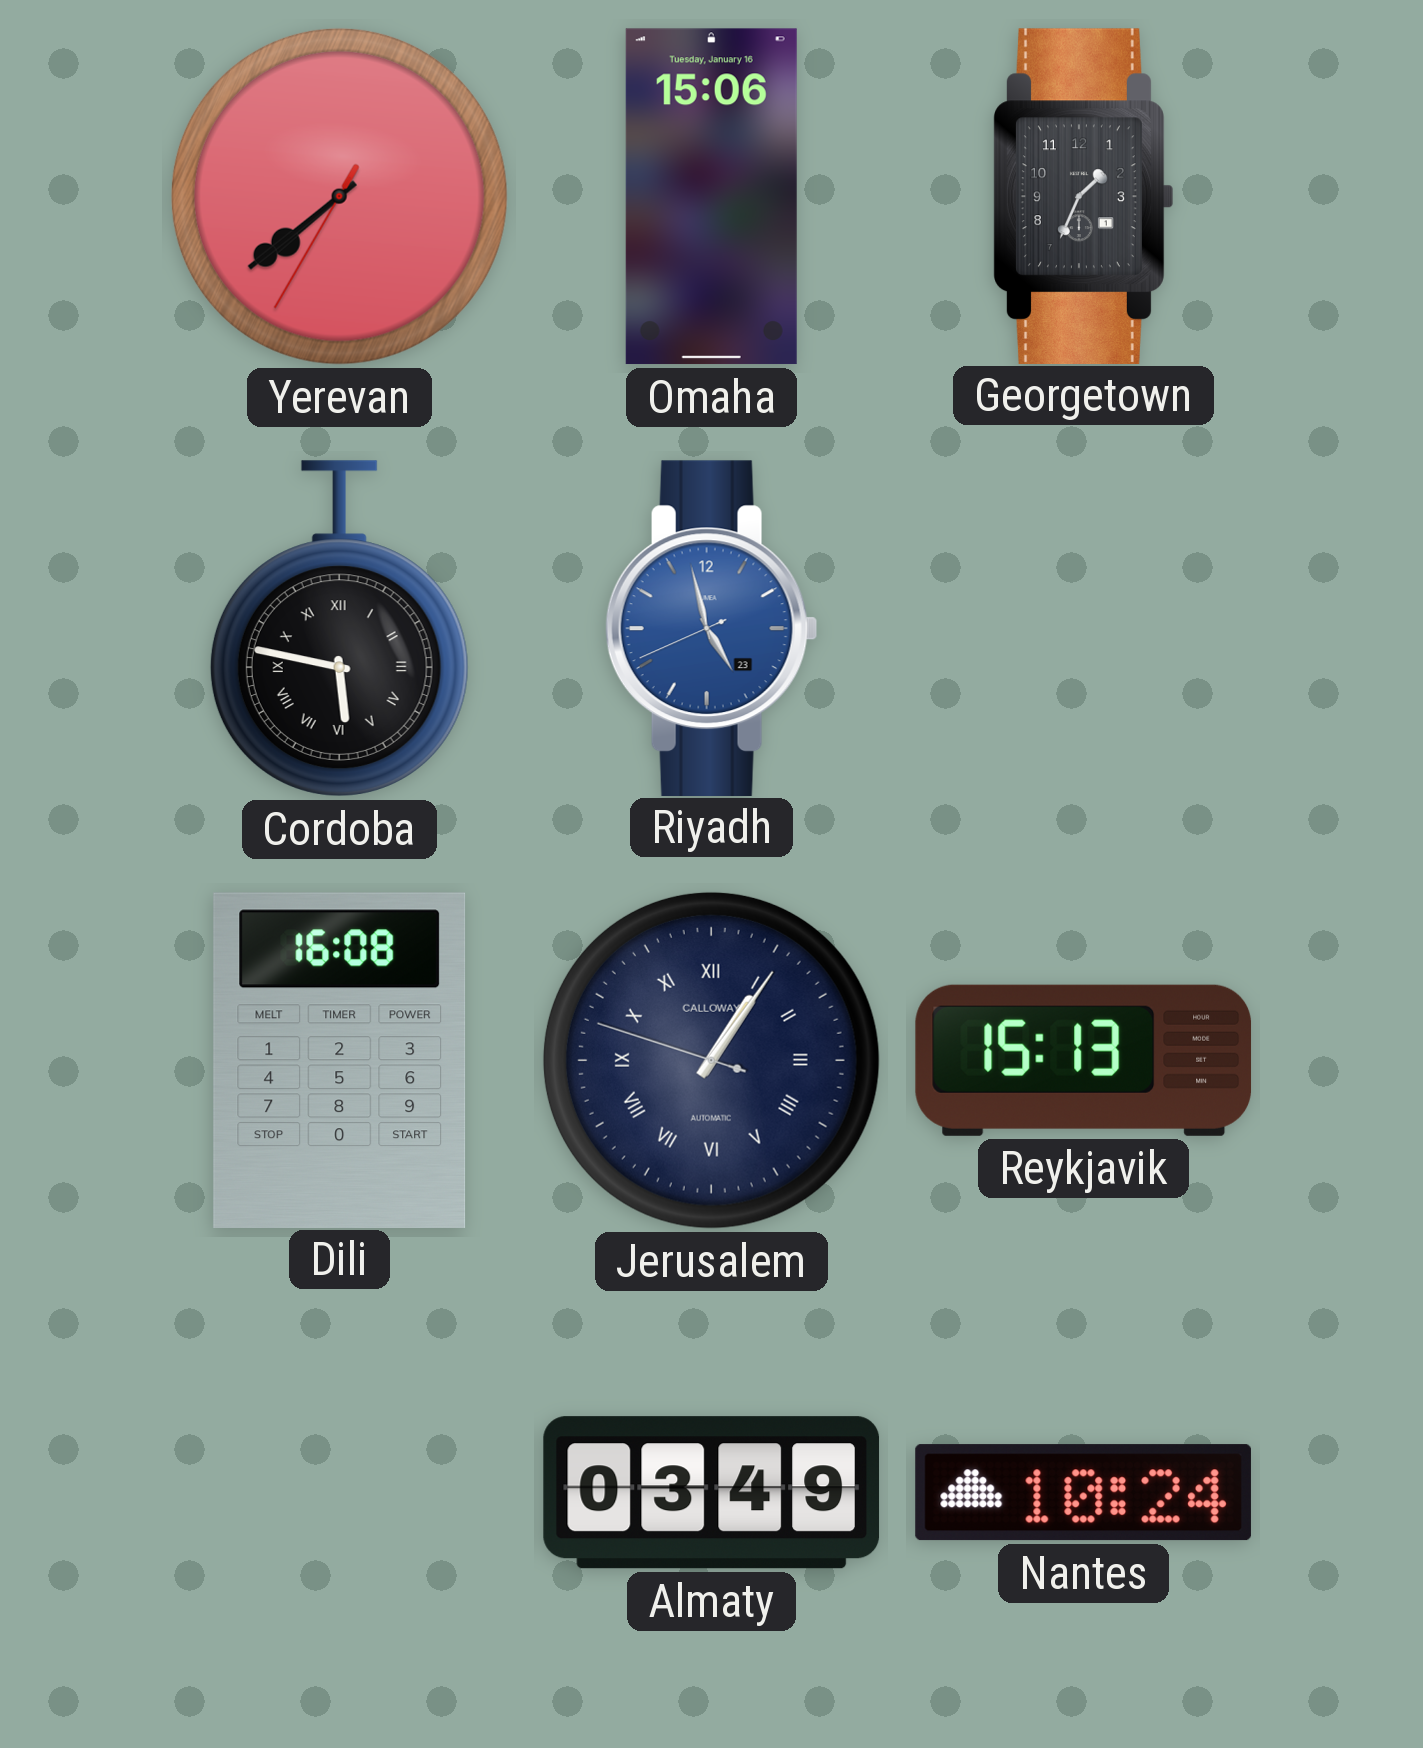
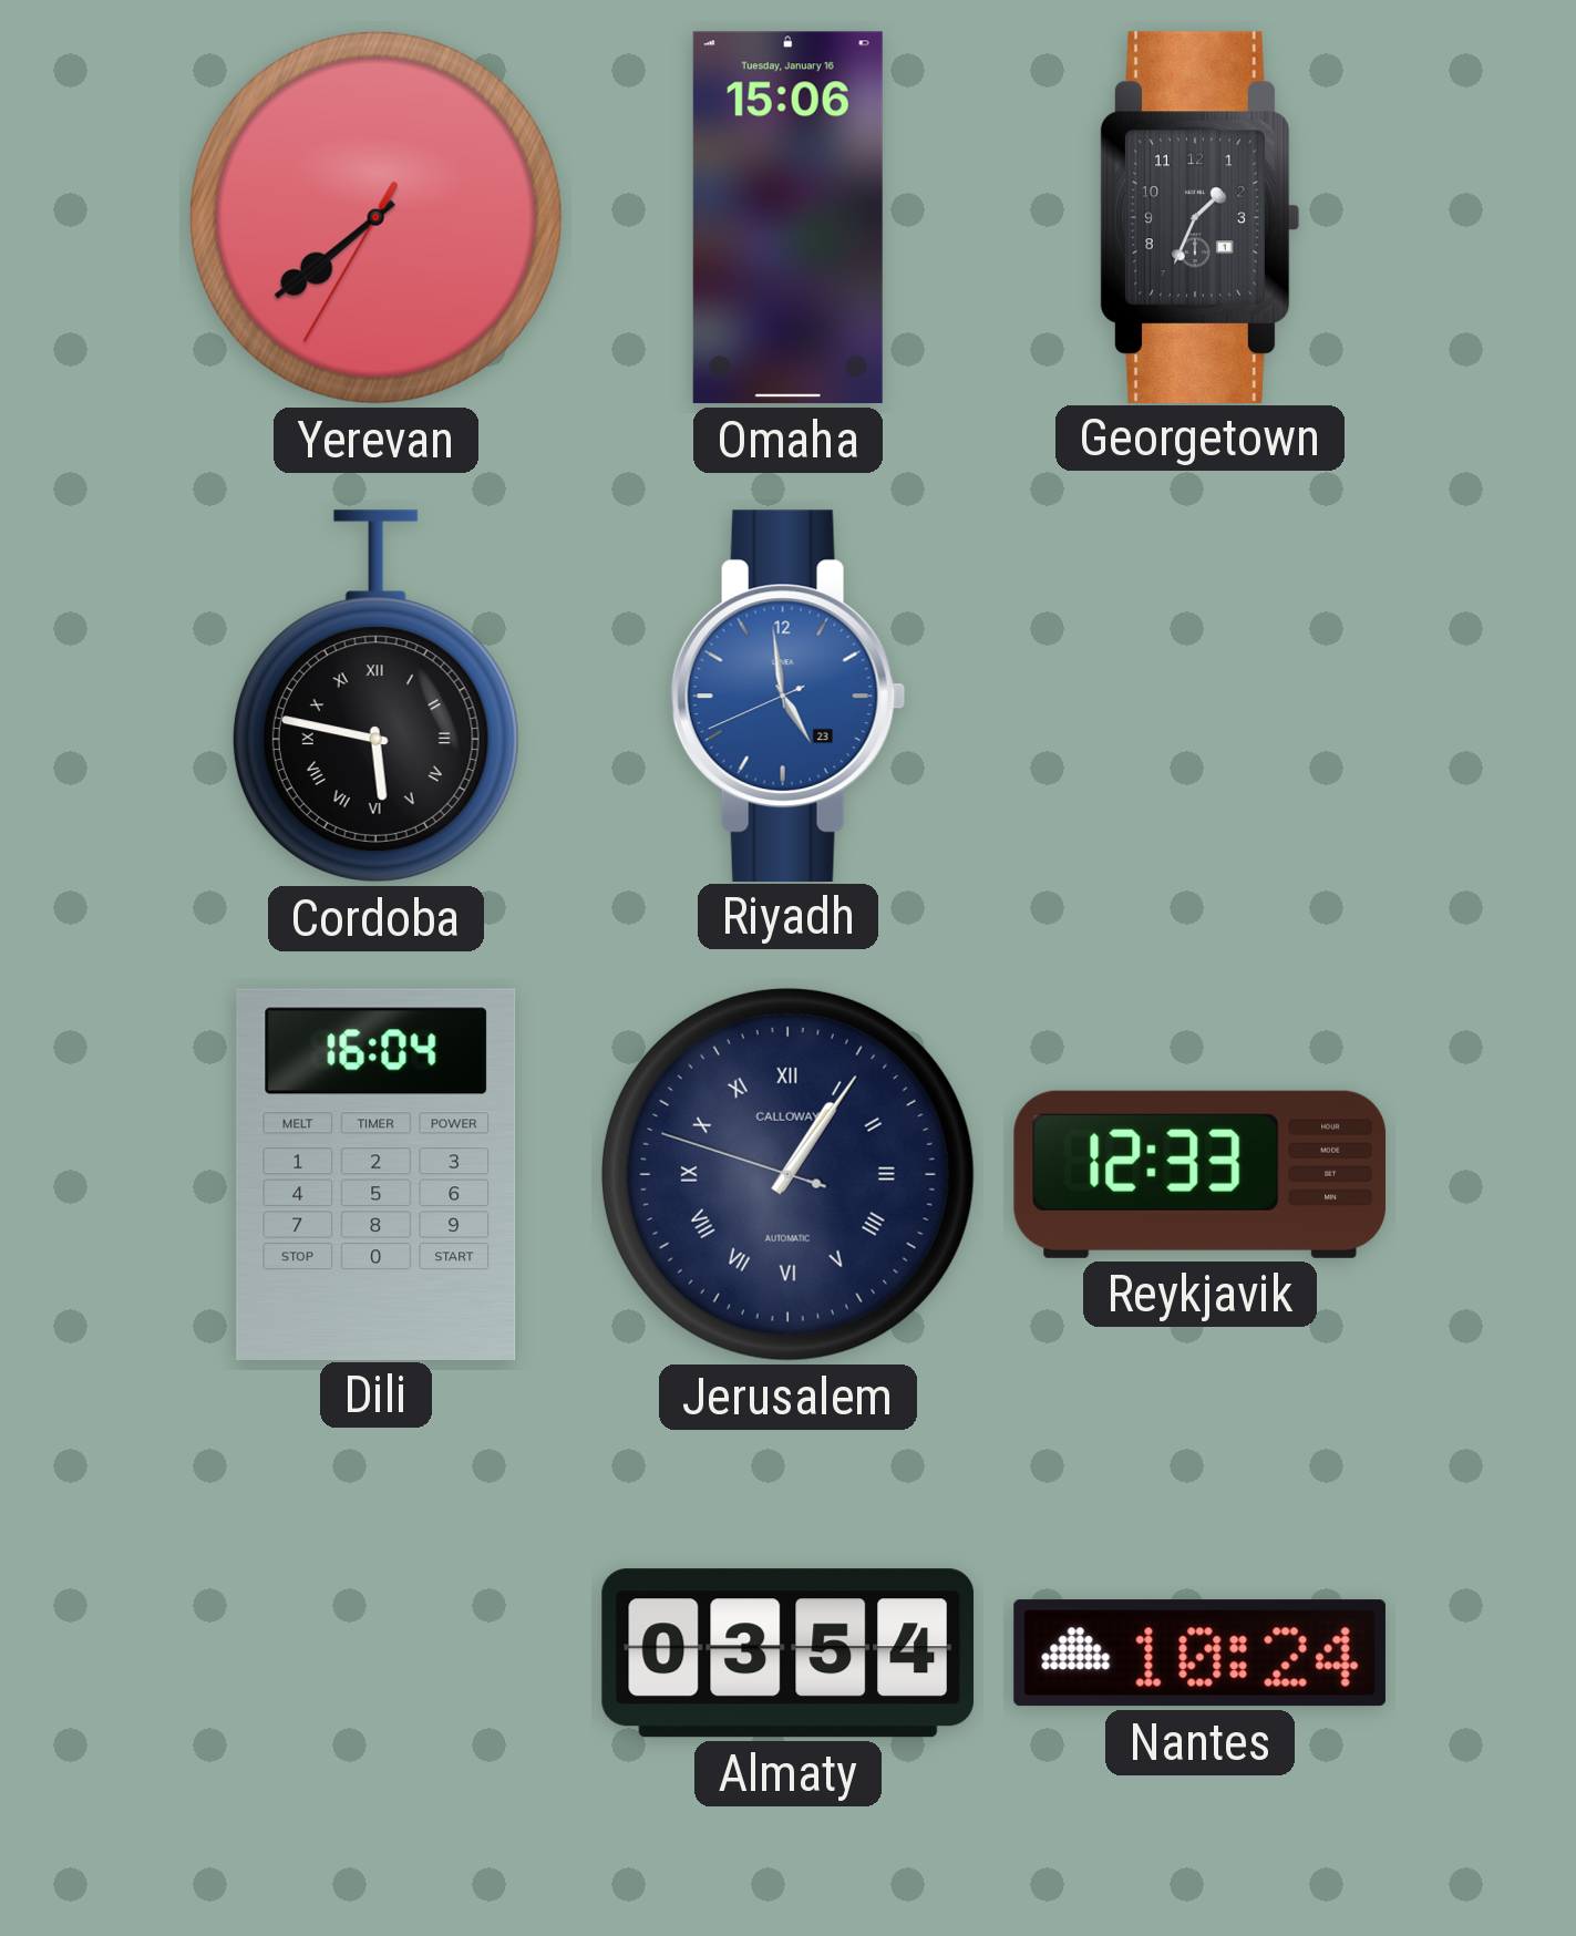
Riyadh: 4:57 -> 4:58
Dili: 16:08 -> 16:04
Reykjavik: 15:13 -> 12:33
Almaty: 03:49 -> 03:54
